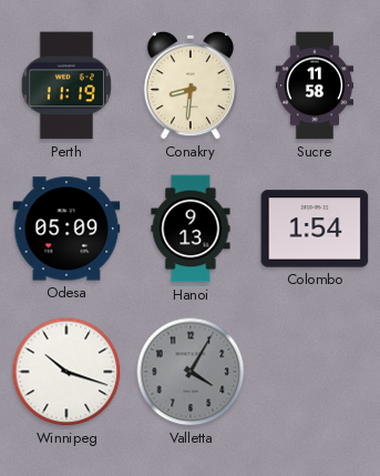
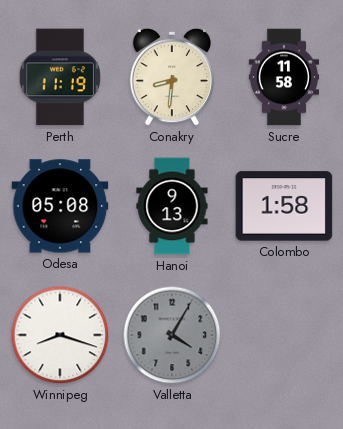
Odesa: 05:09 -> 05:08
Colombo: 1:54 -> 1:58
Winnipeg: 10:18 -> 8:18
